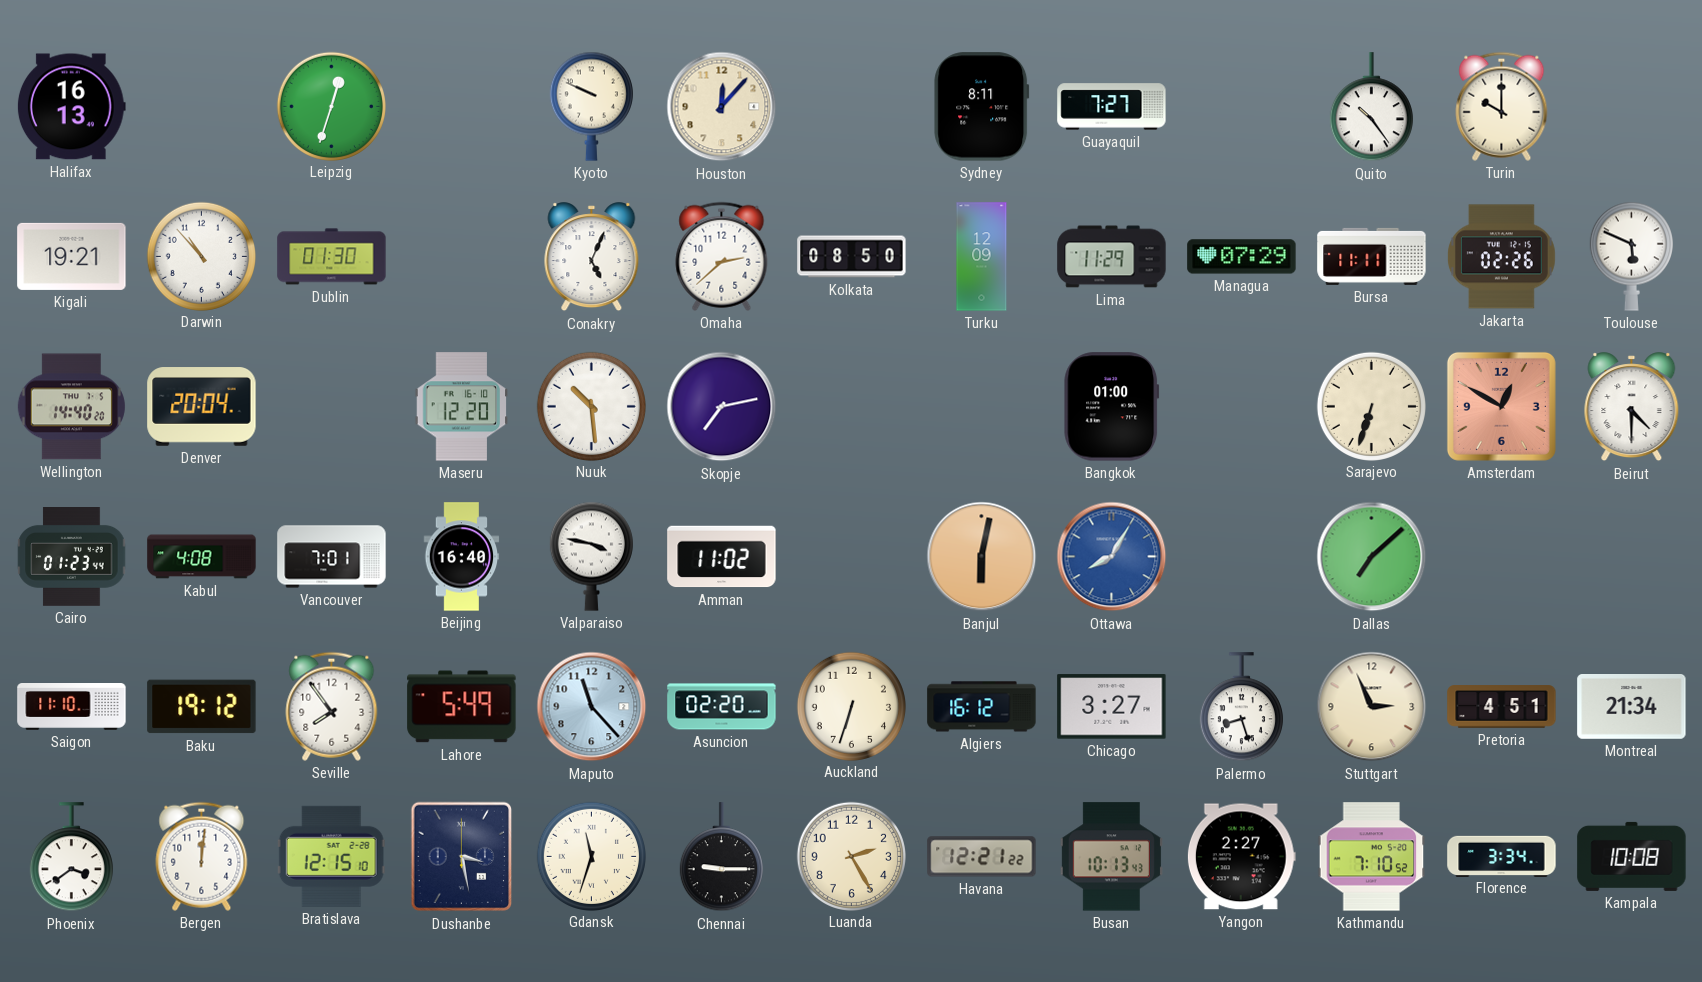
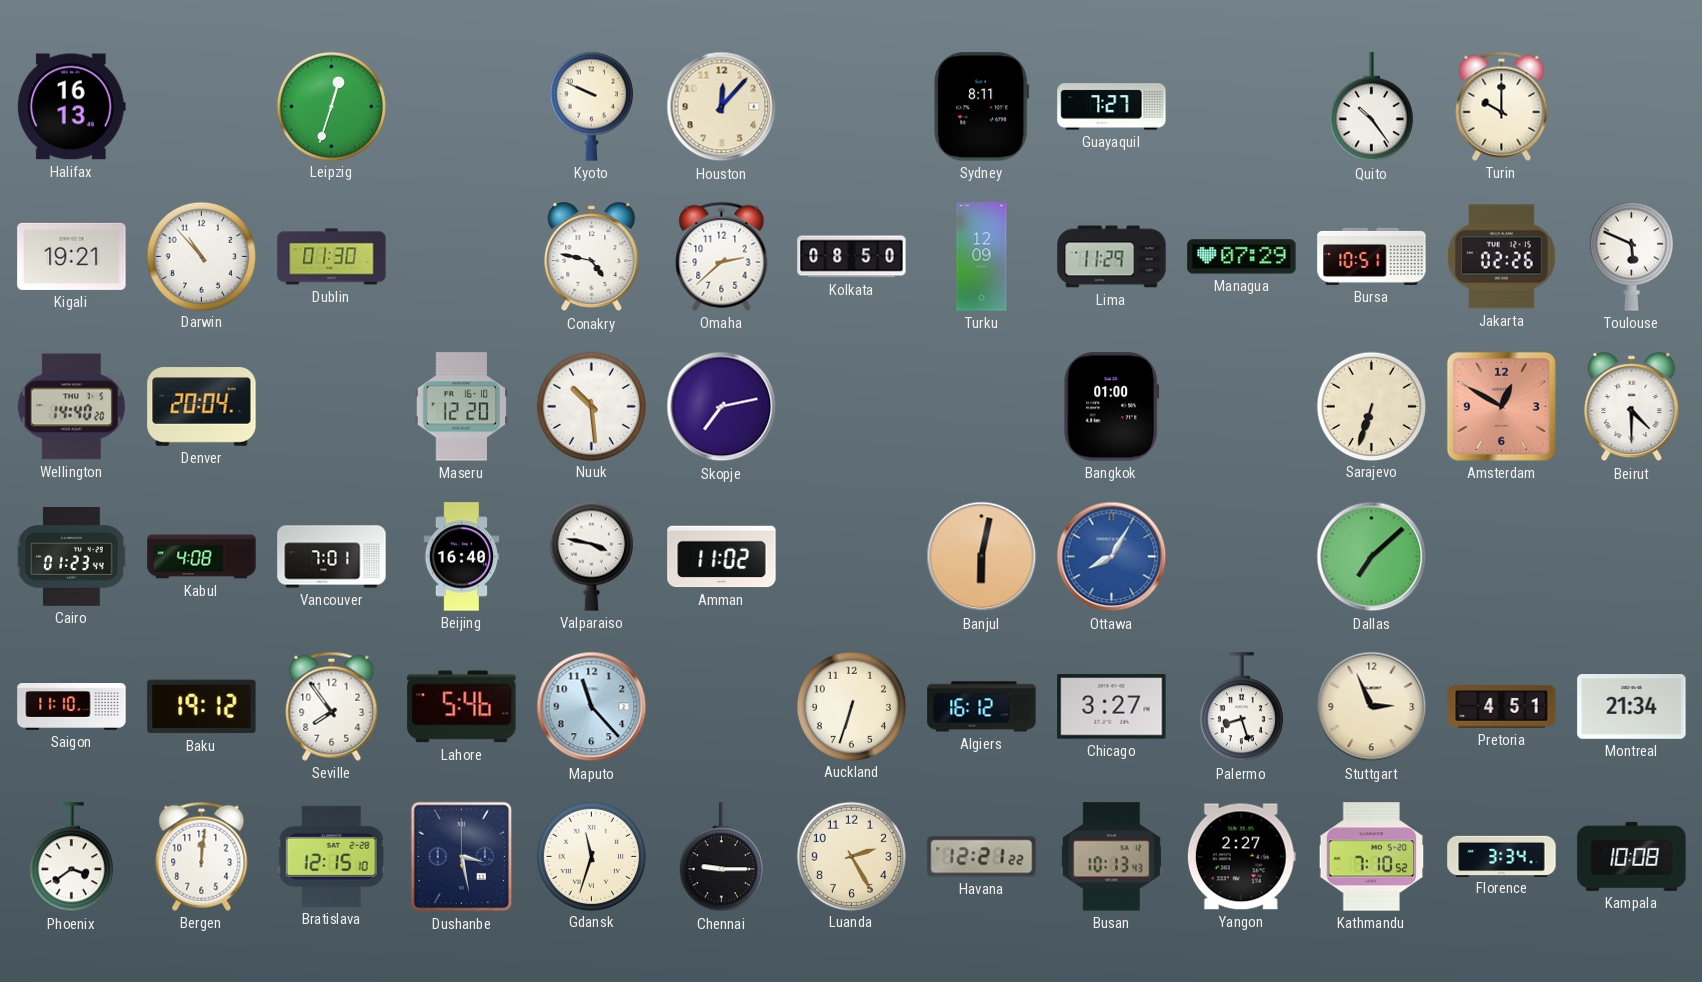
Conakry: 5:04 -> 4:47
Bursa: 11:11 -> 10:51
Lahore: 5:49 -> 5:46
Asuncion: 02:20 -> none
